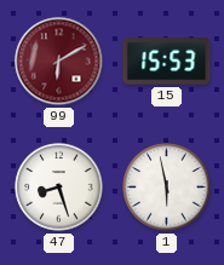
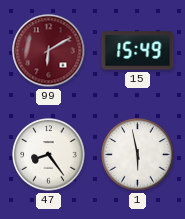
15: 15:53 -> 15:49
47: 8:27 -> 8:24
